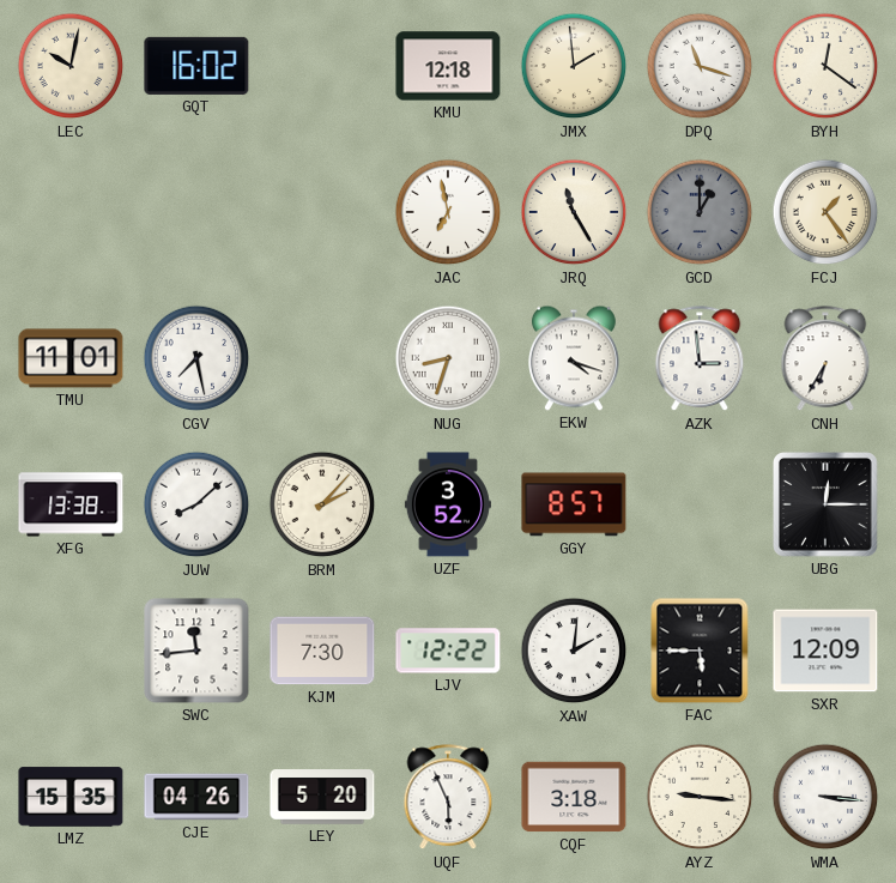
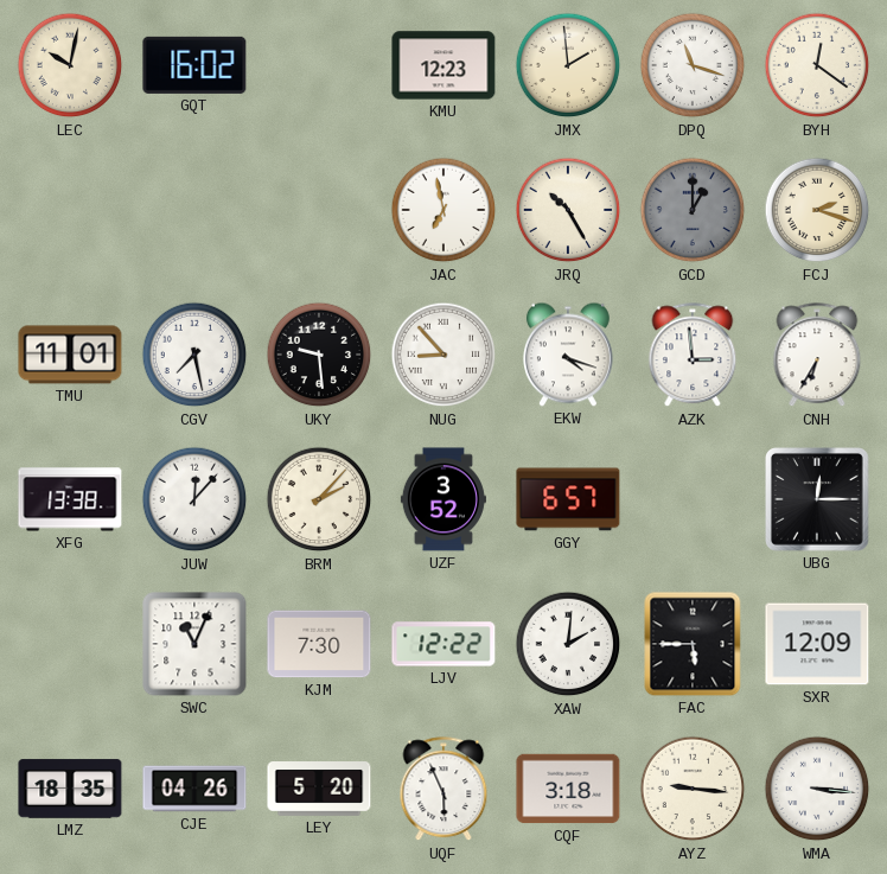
KMU: 12:18 -> 12:23
JRQ: 11:25 -> 10:25
FCJ: 1:24 -> 2:18
UKY: none -> 9:29
NUG: 8:33 -> 8:53
JUW: 8:08 -> 12:07
GGY: 8:57 -> 6:57
SWC: 11:44 -> 11:04
LMZ: 15:35 -> 18:35
